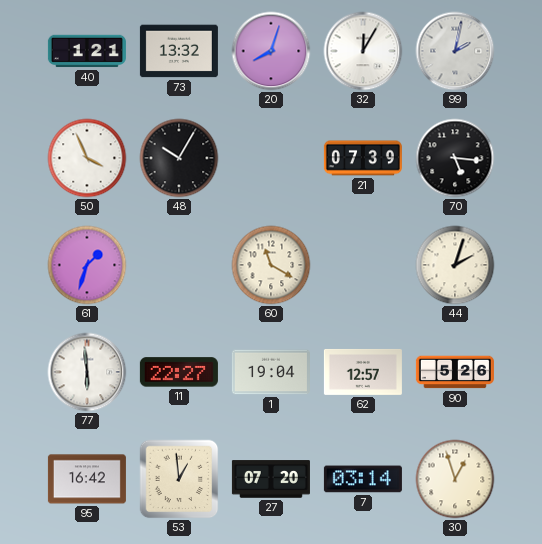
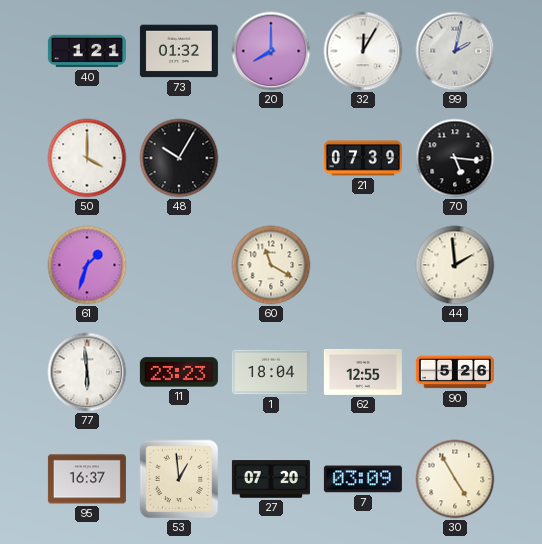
73: 13:32 -> 01:32
20: 8:03 -> 8:00
50: 3:56 -> 4:00
44: 2:03 -> 1:59
11: 22:27 -> 23:23
1: 19:04 -> 18:04
62: 12:57 -> 12:55
95: 16:42 -> 16:37
7: 03:14 -> 03:09
30: 12:57 -> 4:55
